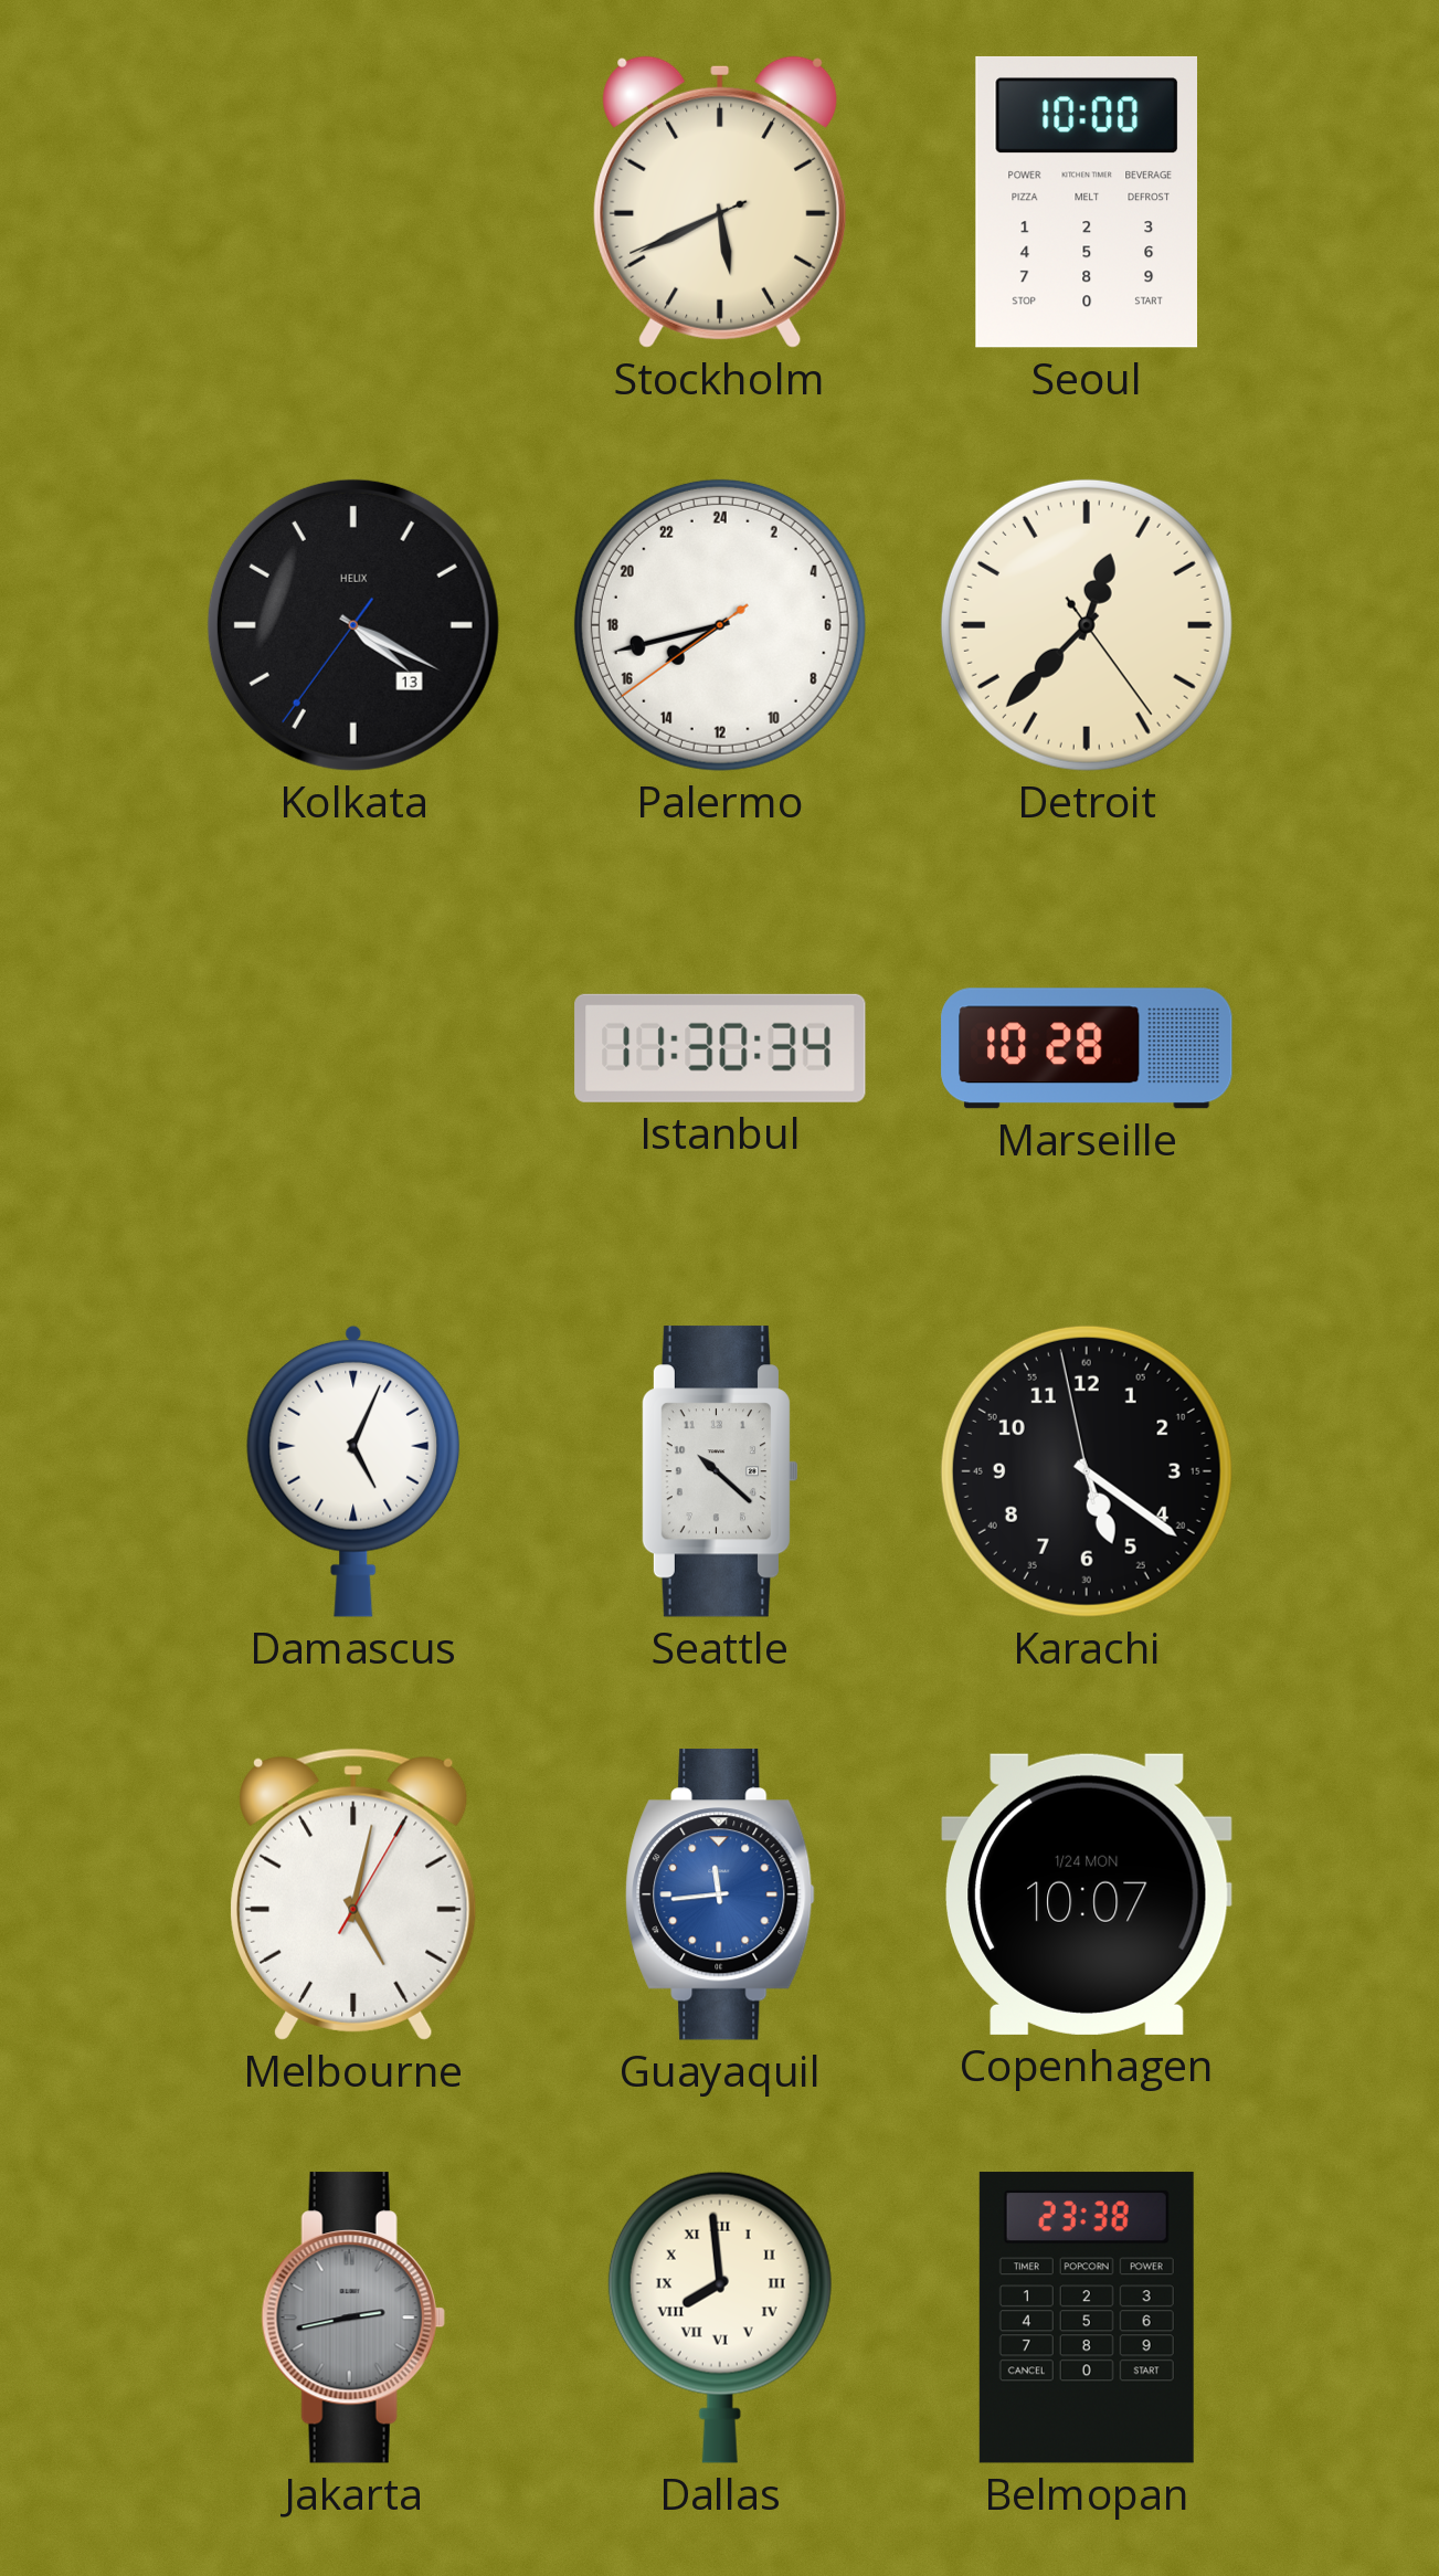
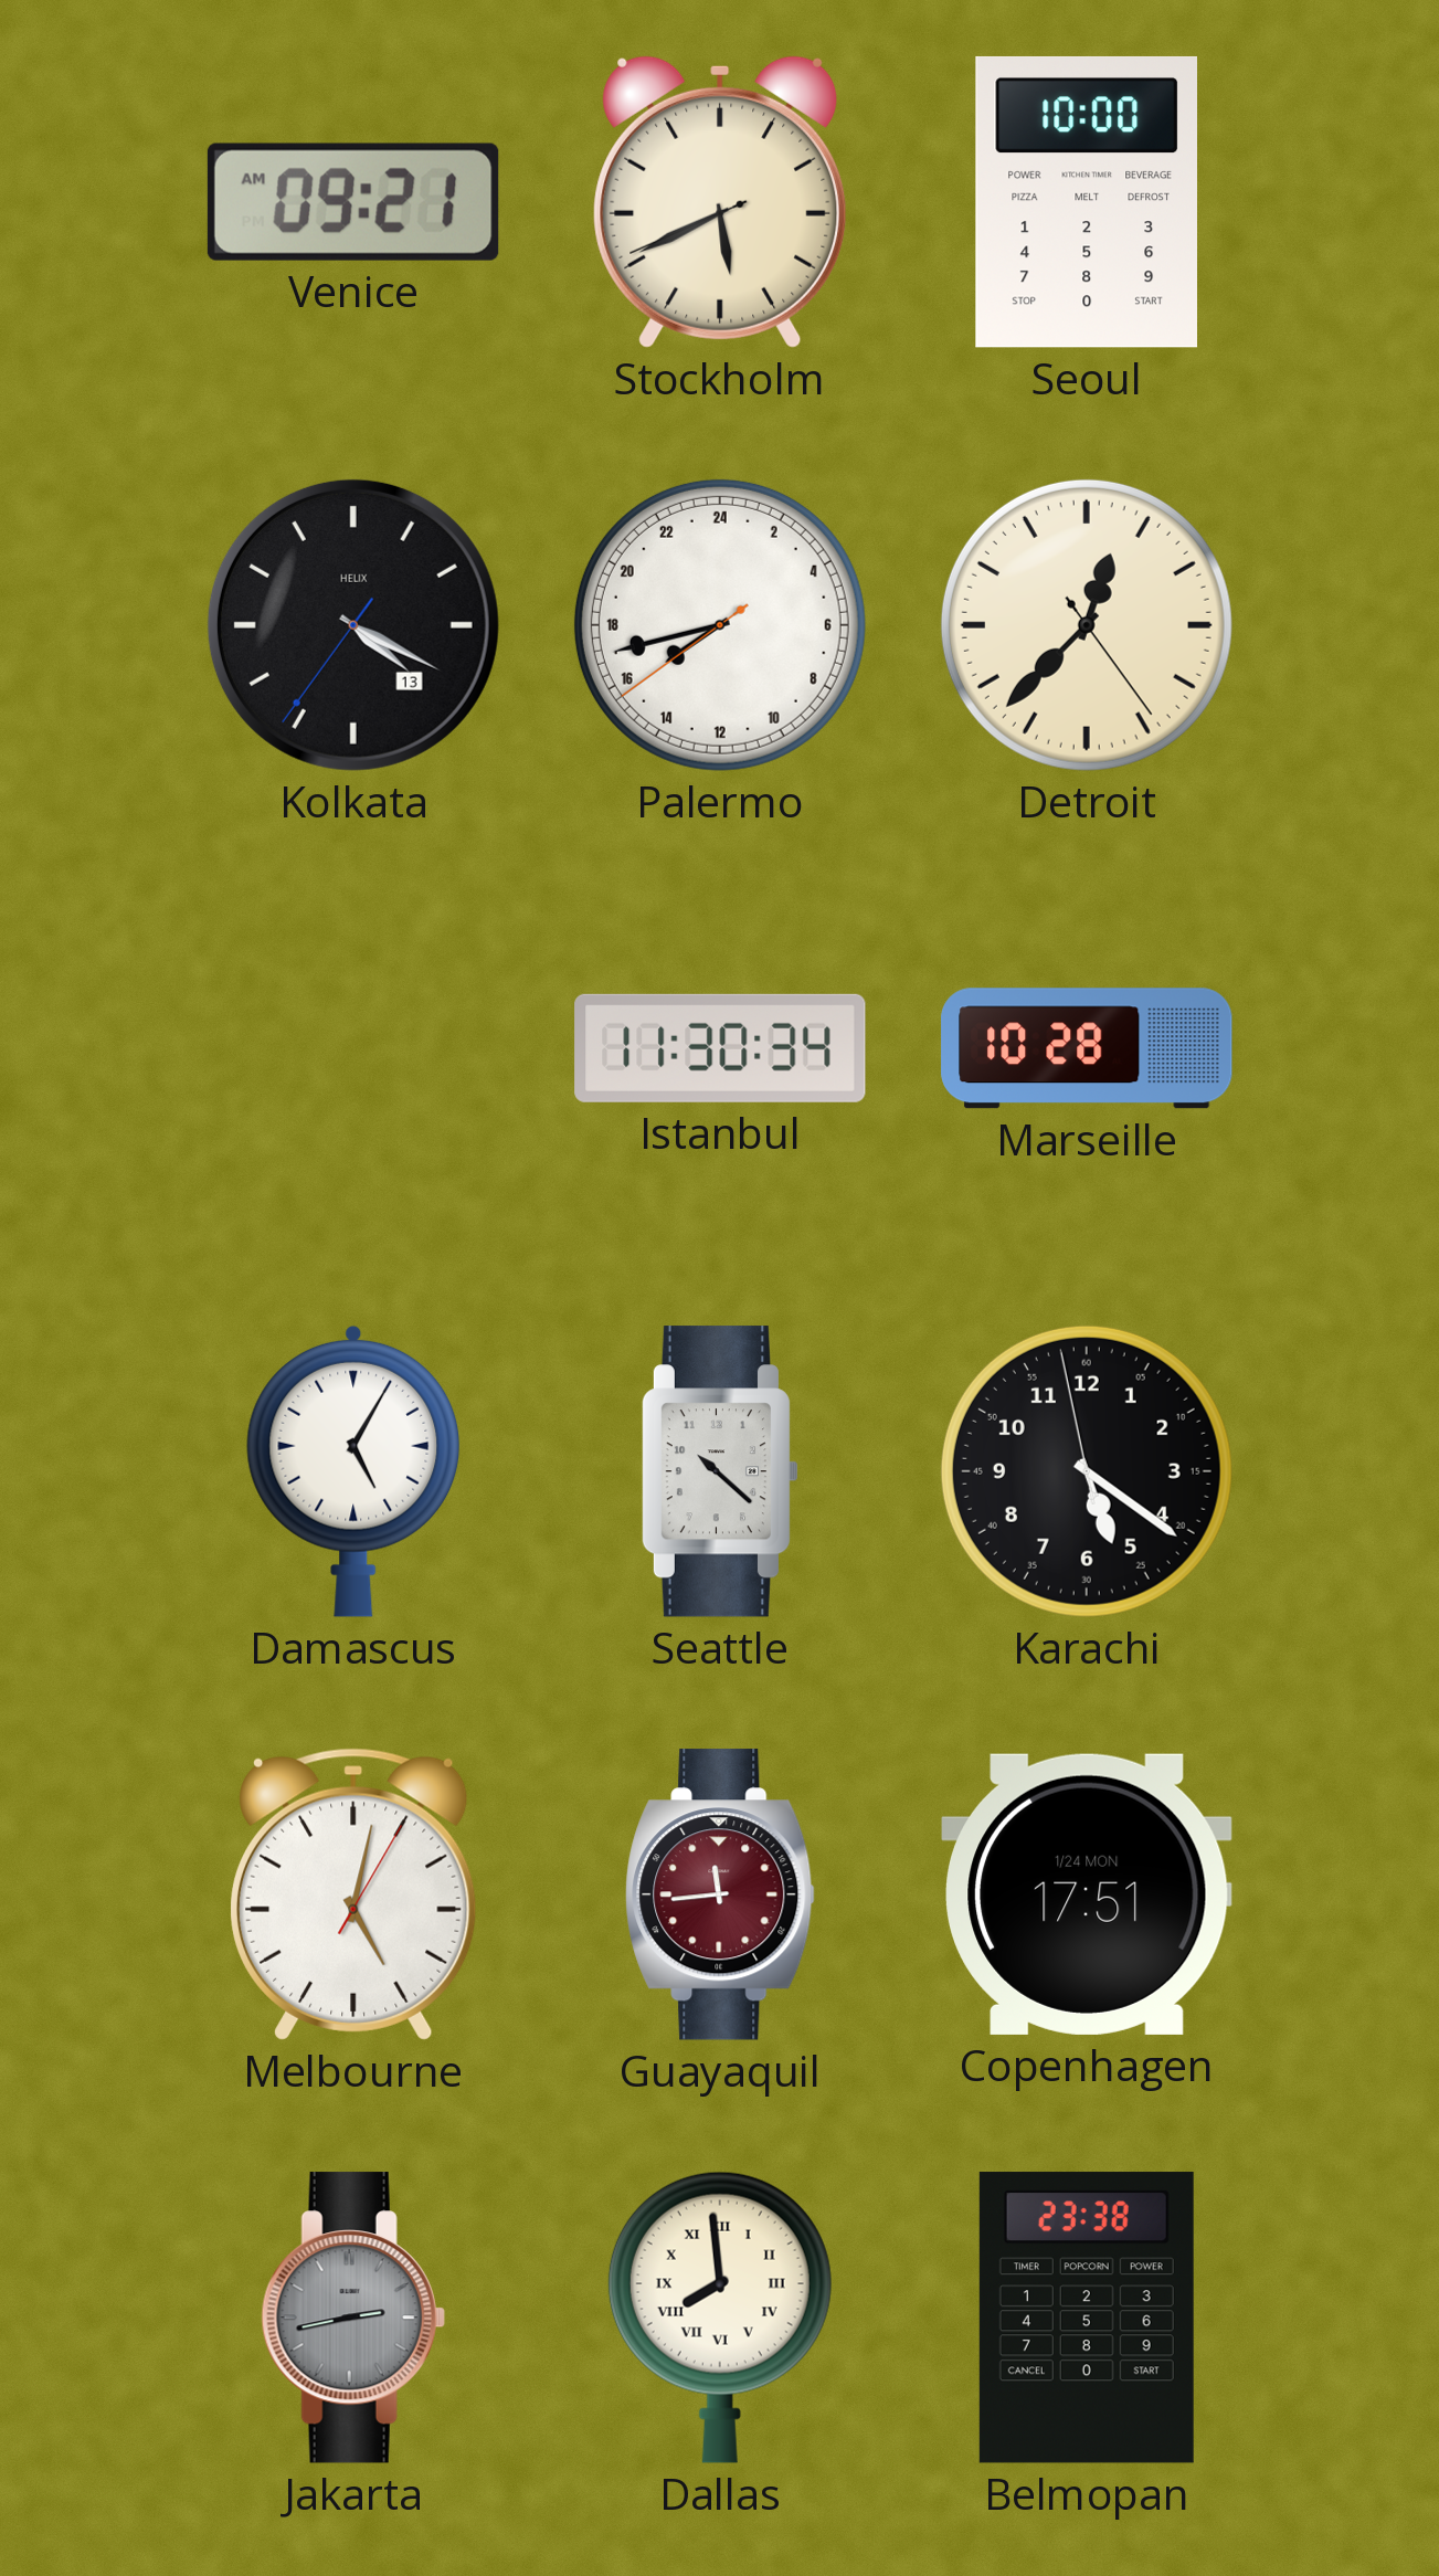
Venice: none -> 09:21
Damascus: 5:04 -> 5:05
Guayaquil dial: blue -> burgundy
Copenhagen: 10:07 -> 17:51
